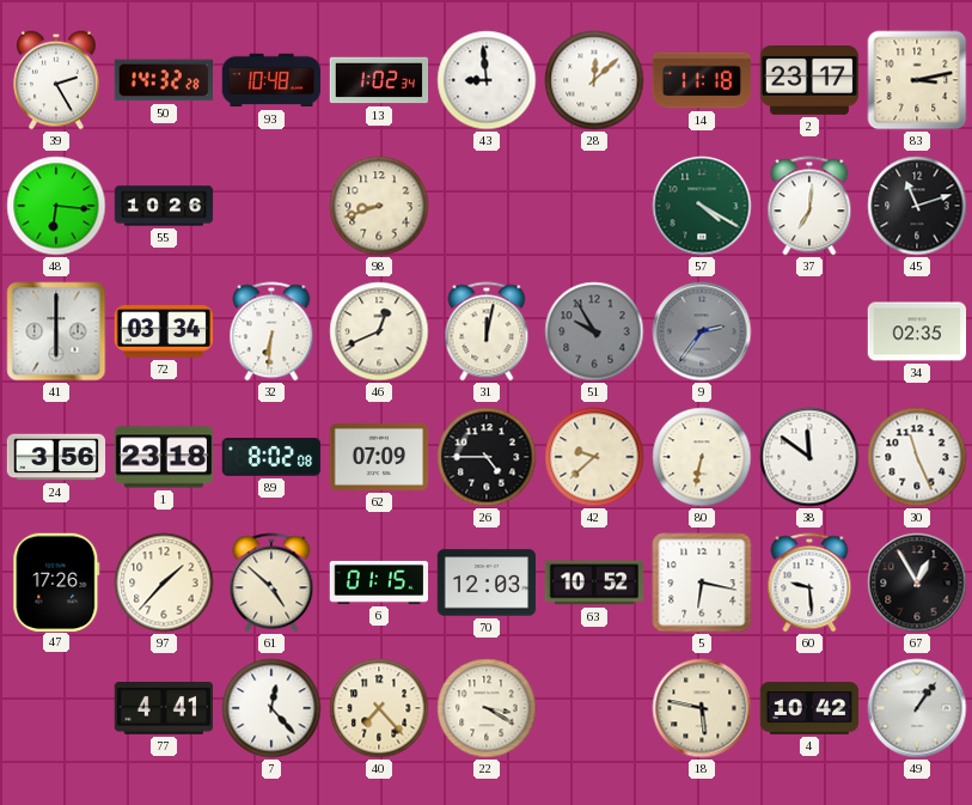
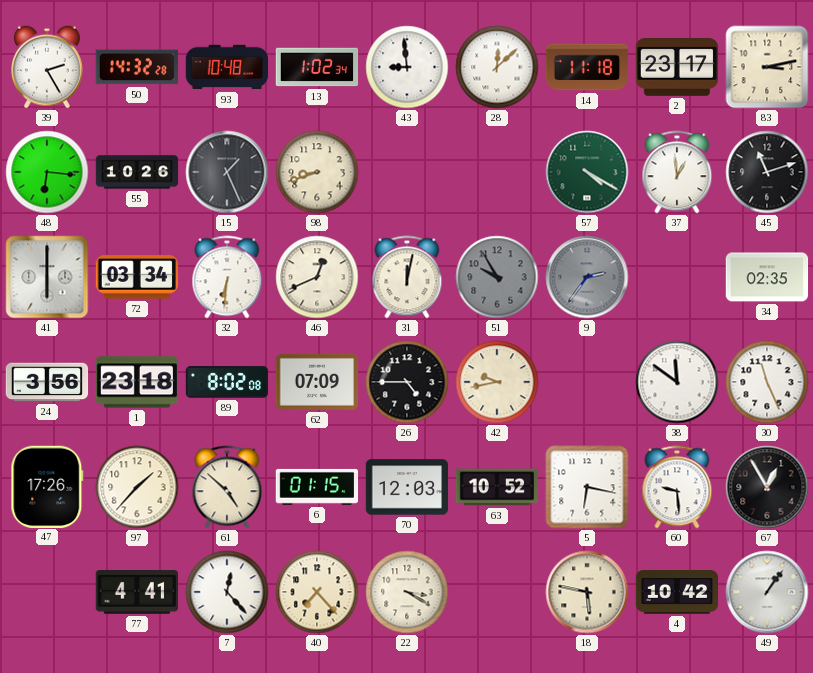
15: none -> 1:26
37: 7:01 -> 12:59
42: 9:38 -> 9:43
80: 6:32 -> none
